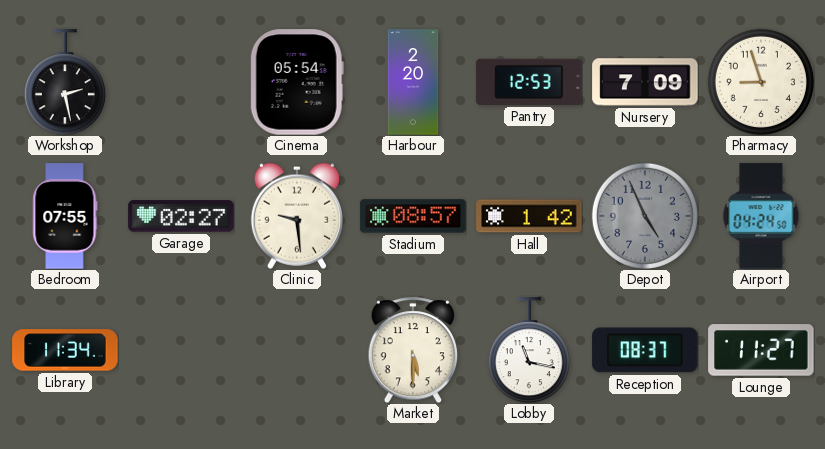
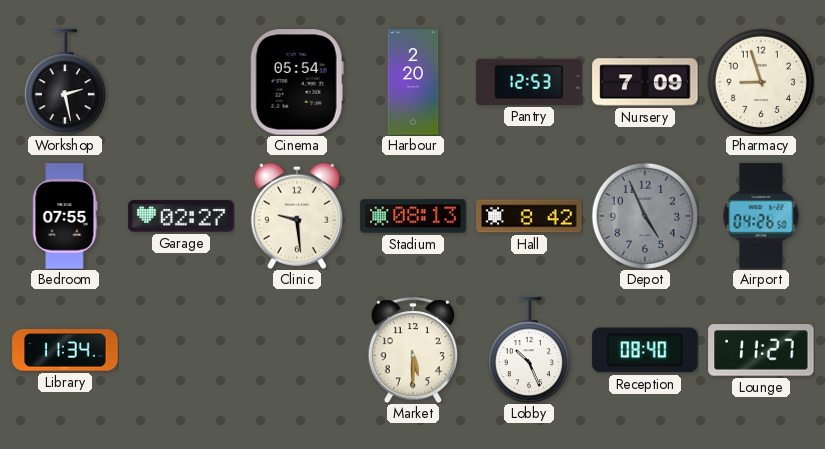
Stadium: 08:57 -> 08:13
Hall: 1:42 -> 8:42
Airport: 04:24 -> 04:26
Lobby: 11:17 -> 10:26
Reception: 08:37 -> 08:40
